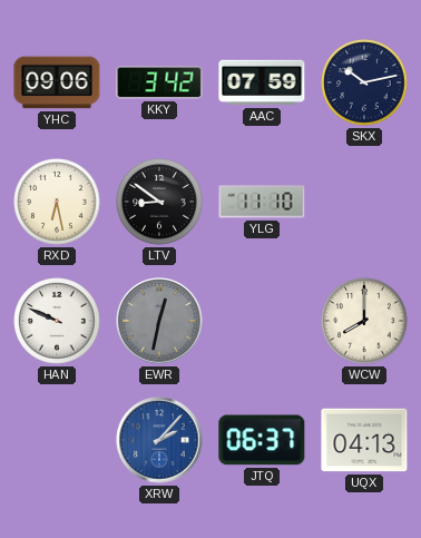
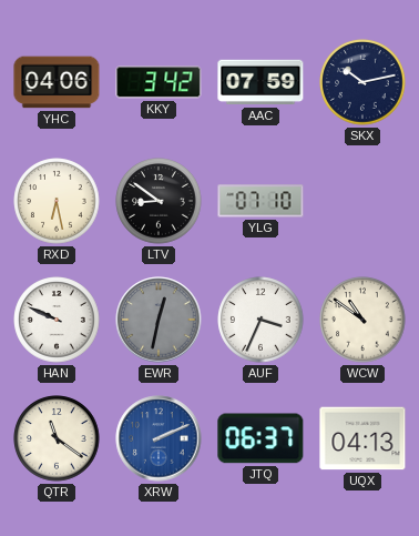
YHC: 09:06 -> 04:06
YLG: 11:10 -> 07:10
AUF: none -> 3:34
WCW: 8:00 -> 10:51
QTR: none -> 11:21
XRW: 2:07 -> 2:11
